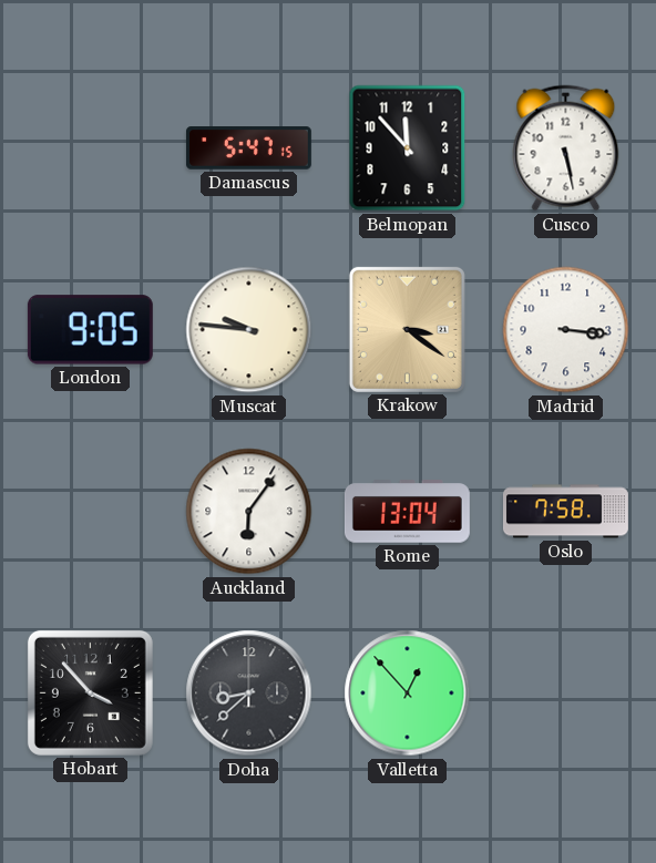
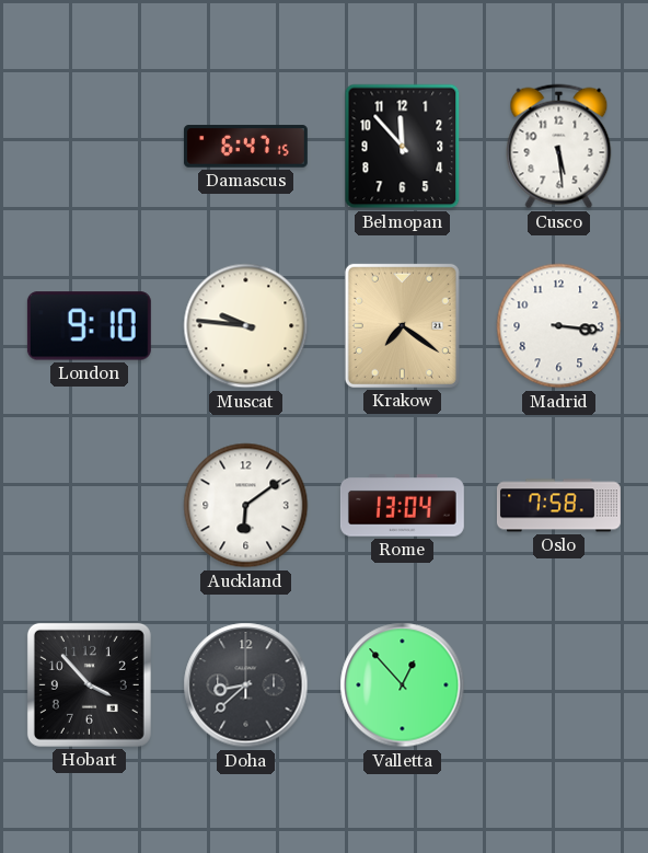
Damascus: 5:47 -> 6:47
Cusco: 5:28 -> 5:29
London: 9:05 -> 9:10
Krakow: 3:21 -> 7:21
Auckland: 6:06 -> 6:09
